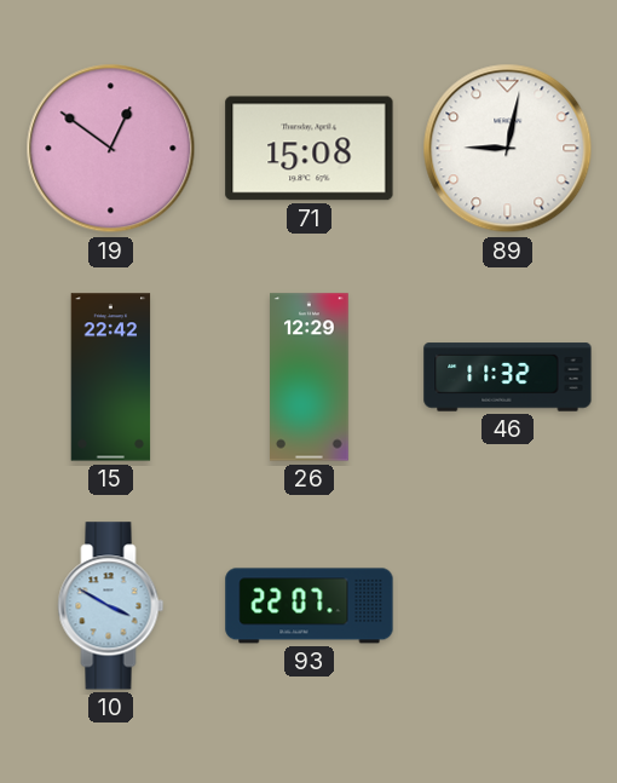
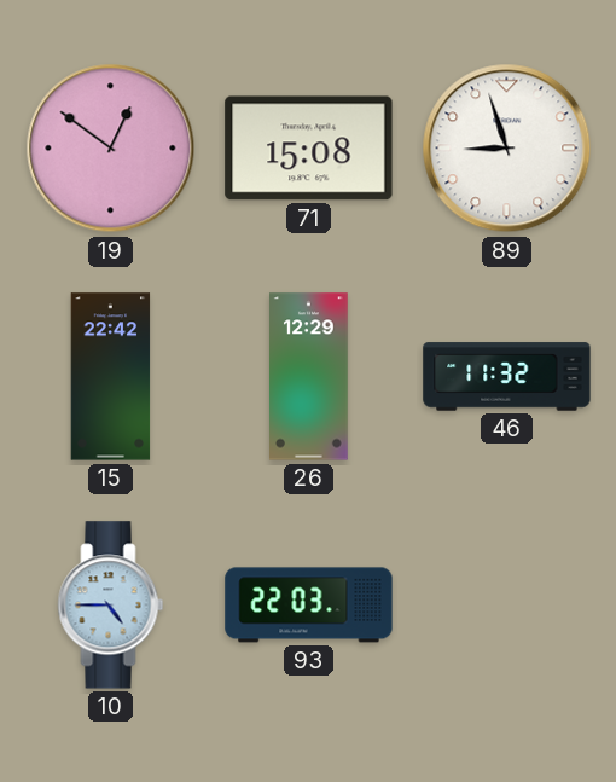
89: 9:02 -> 8:57
10: 3:50 -> 4:45
93: 22:07 -> 22:03
